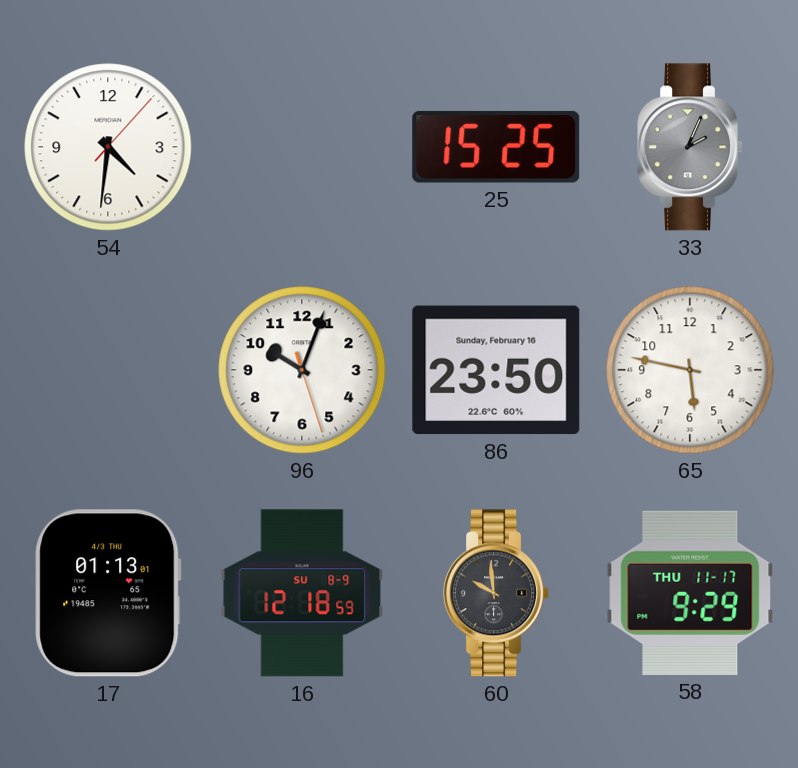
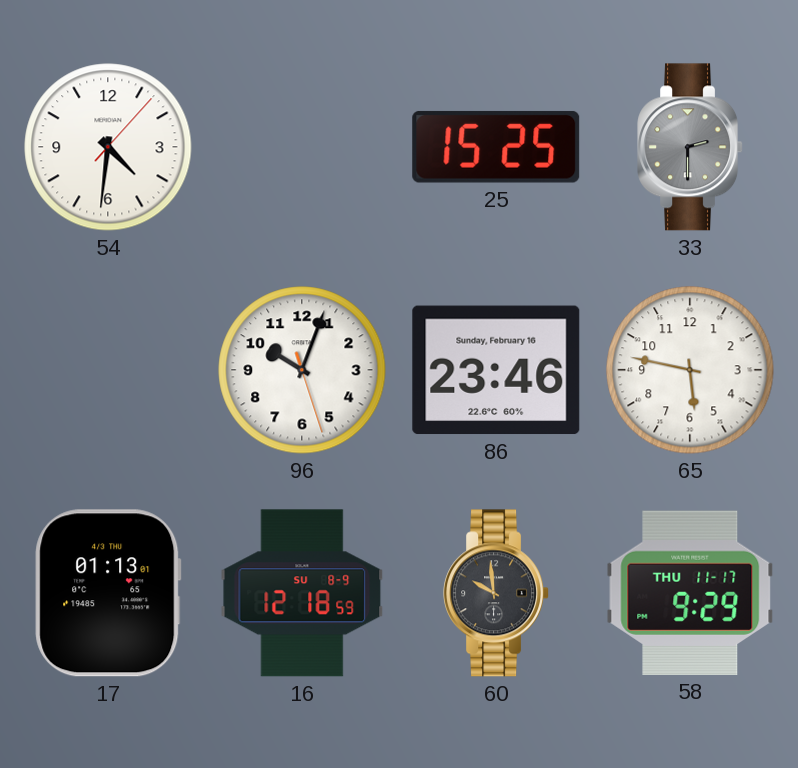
33: 2:04 -> 2:30
86: 23:50 -> 23:46
